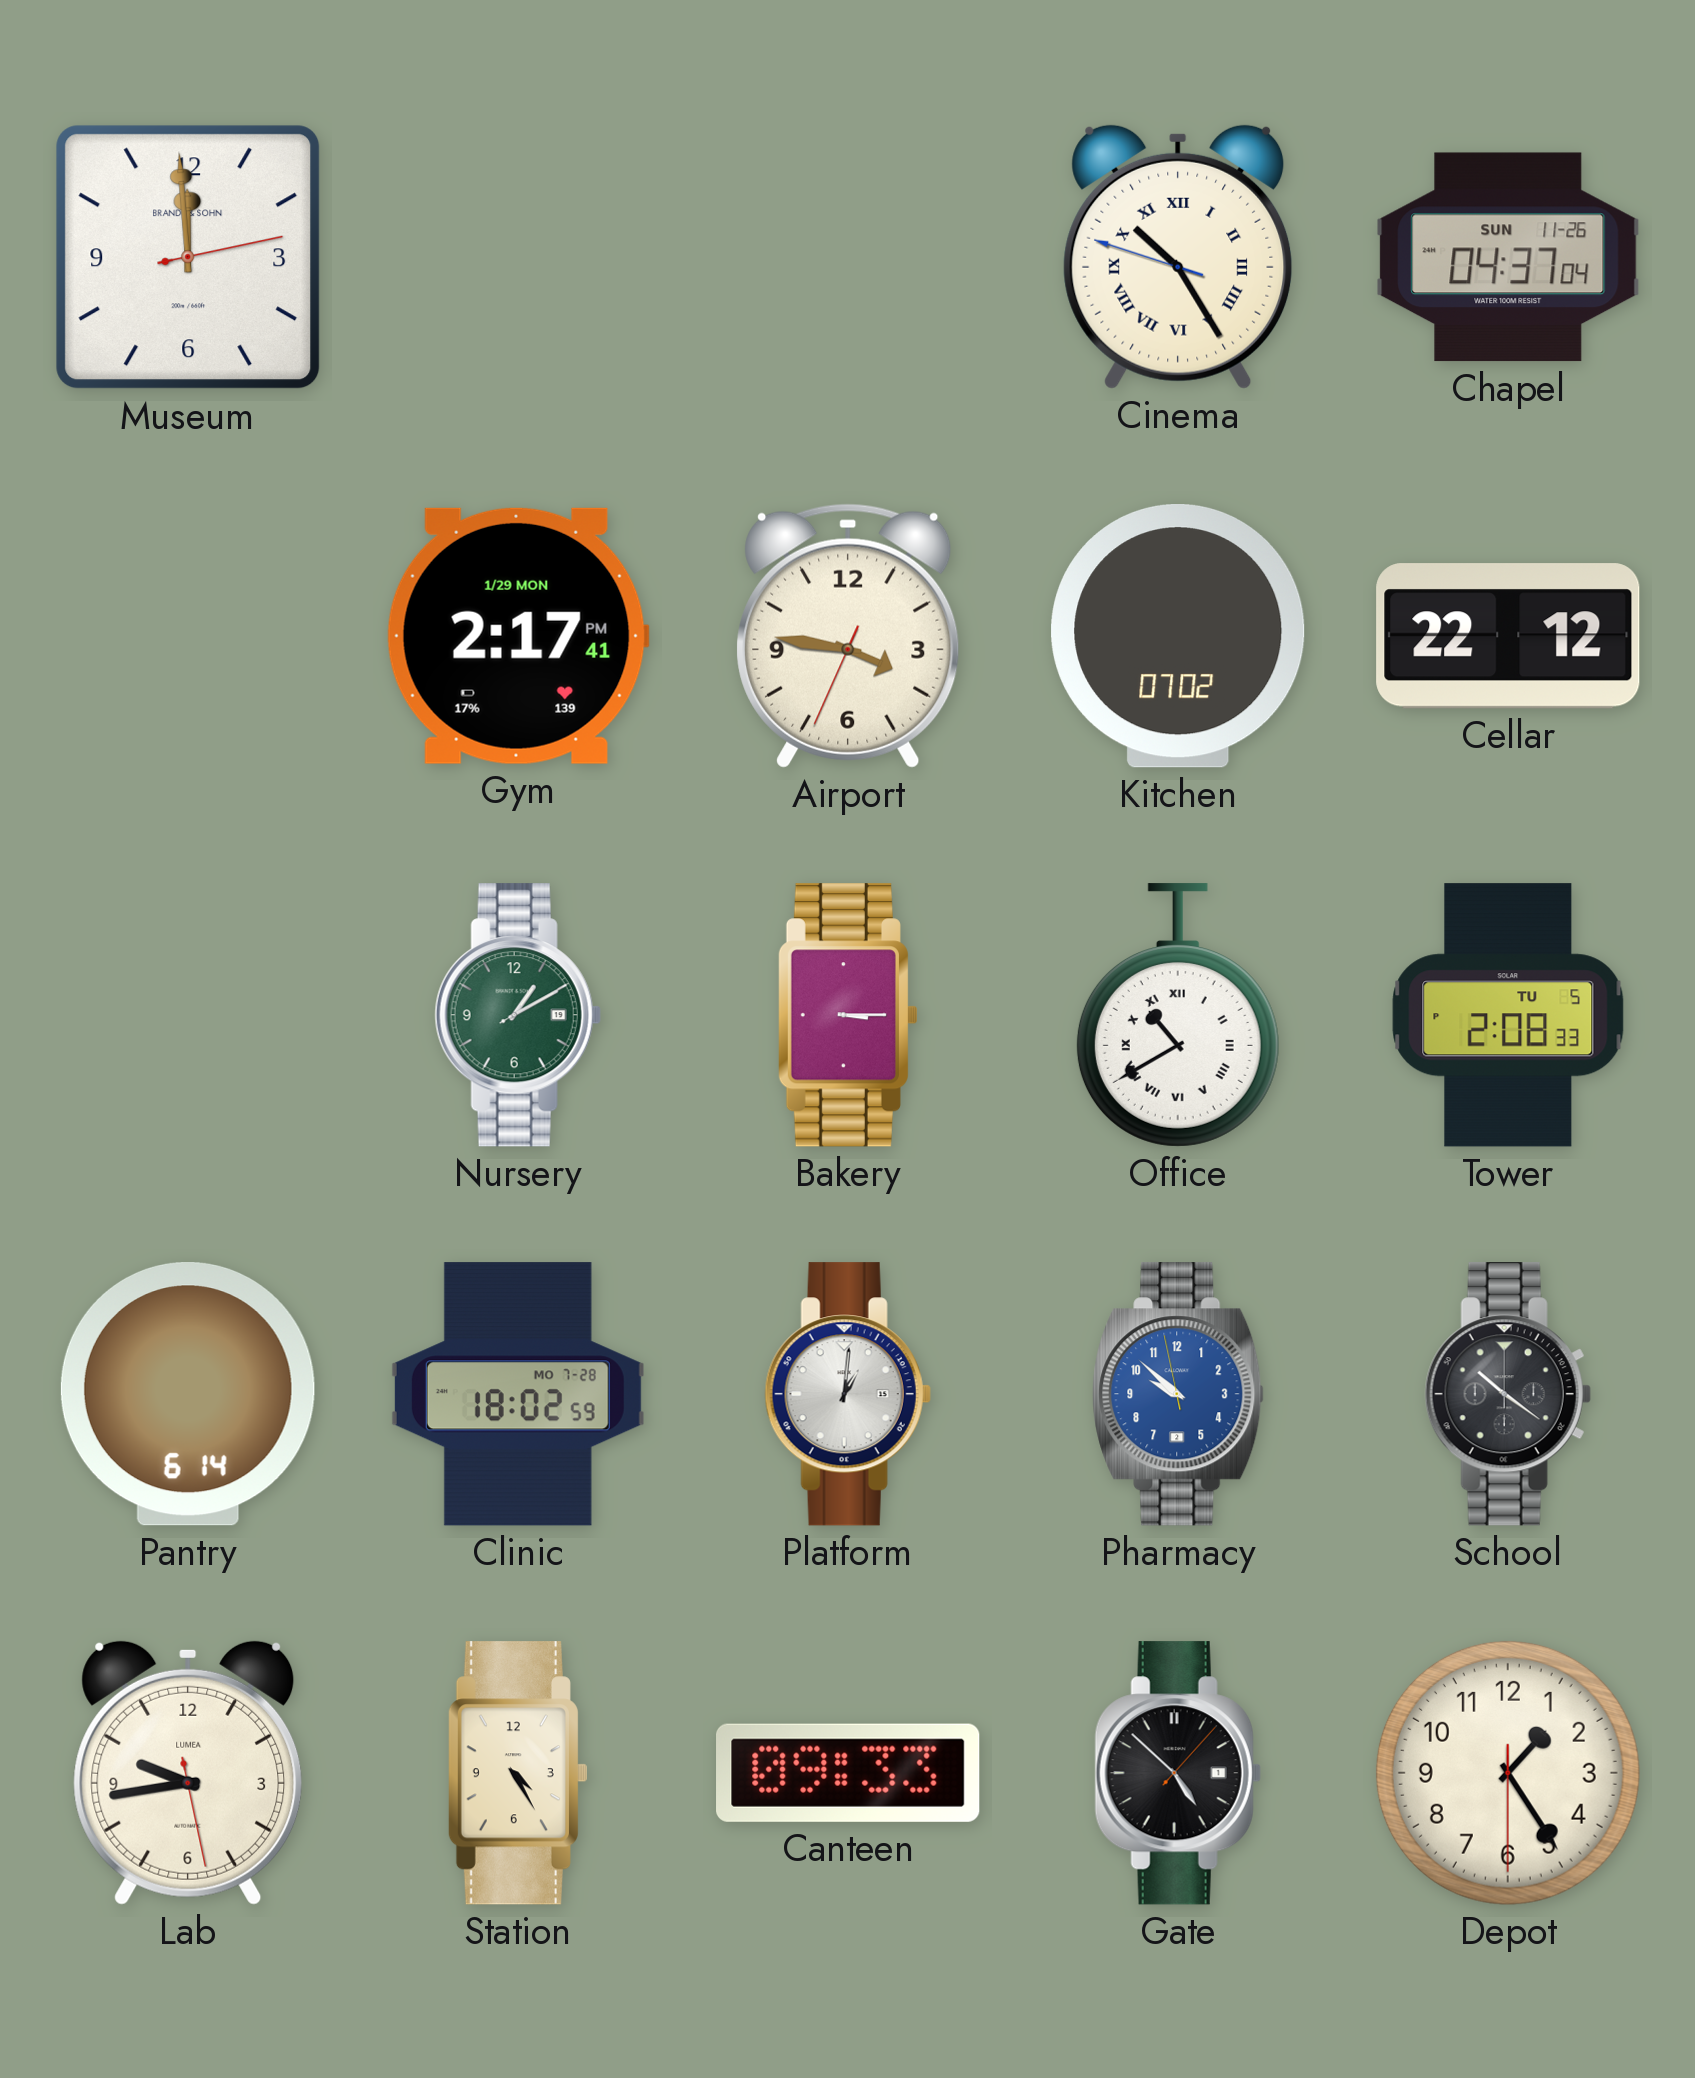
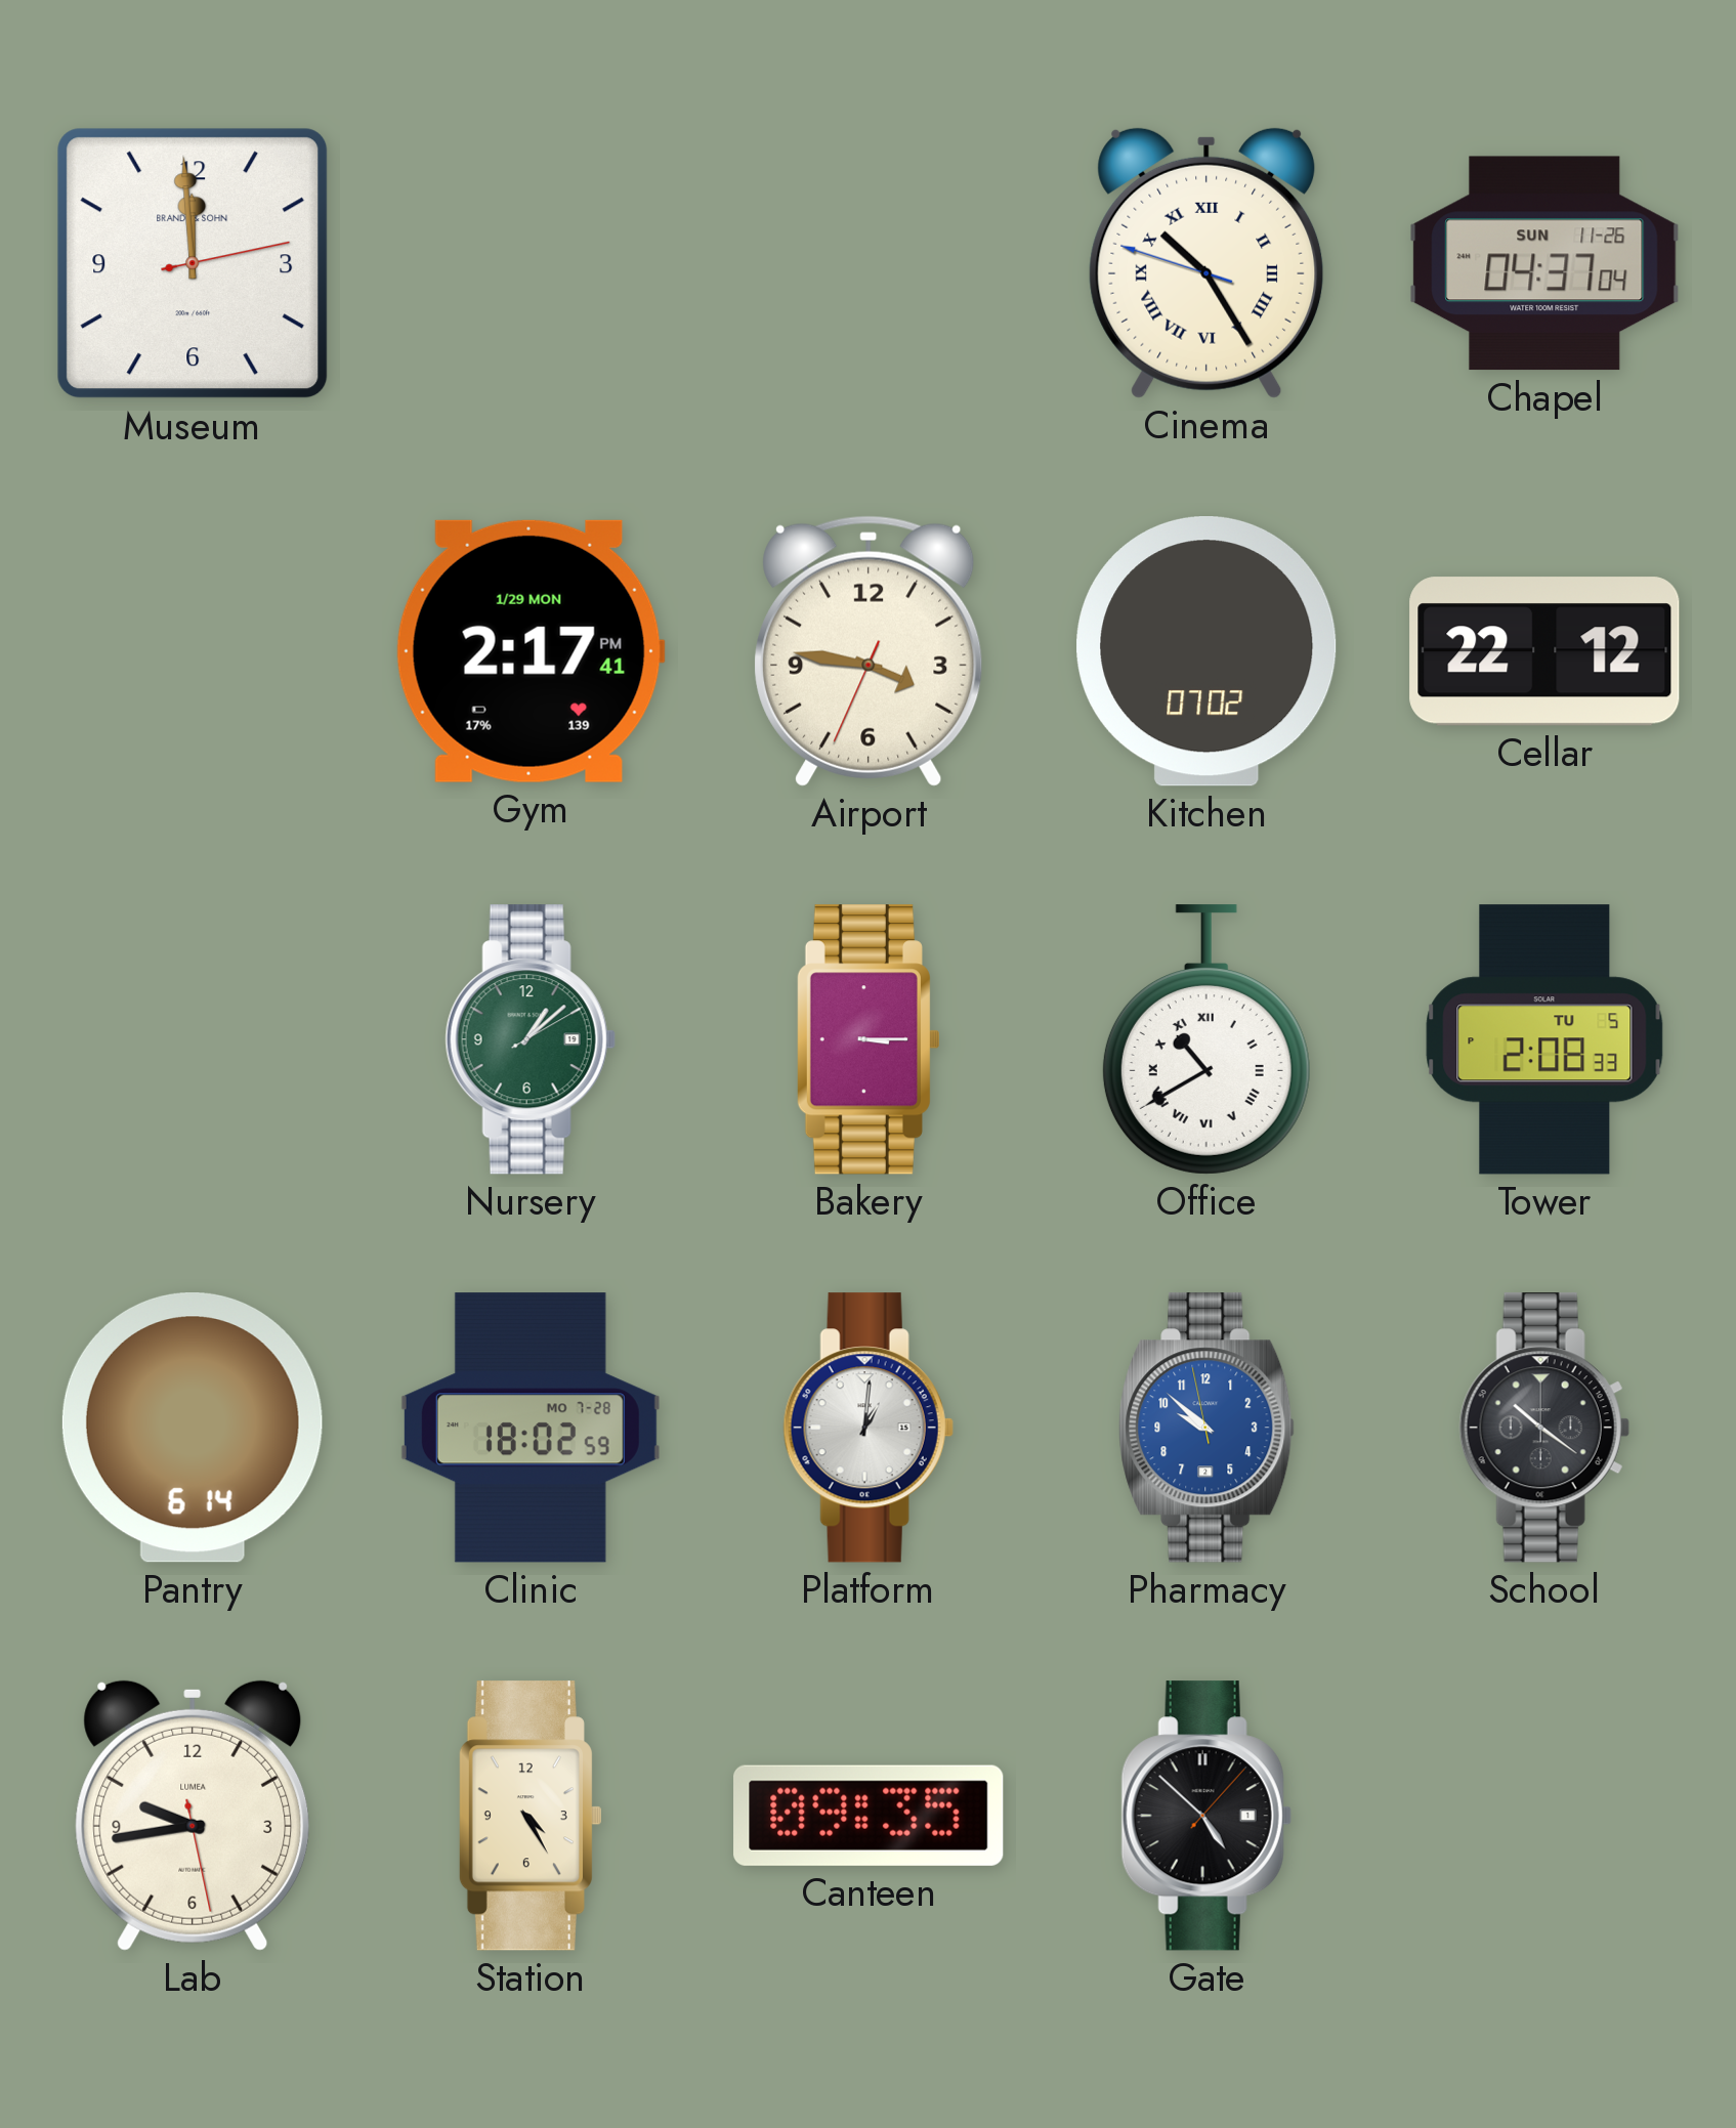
Nursery: 1:10 -> 1:08
Canteen: 09:33 -> 09:35
Depot: 1:24 -> none
